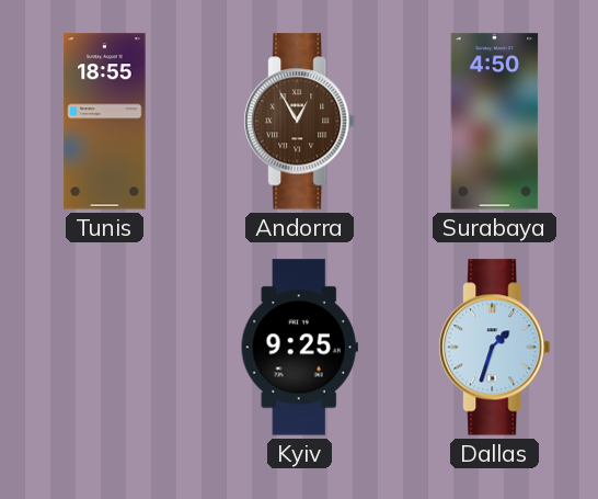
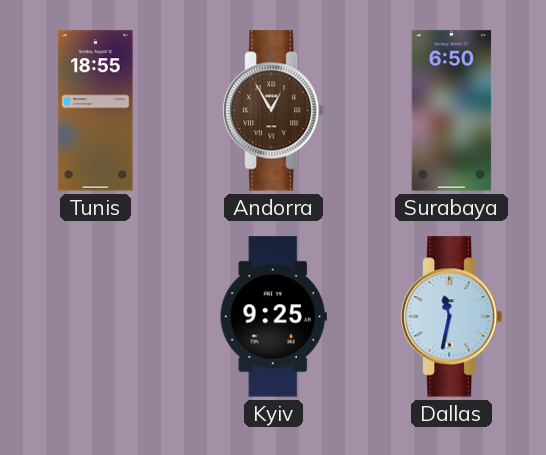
Surabaya: 4:50 -> 6:50
Dallas: 1:33 -> 11:32
